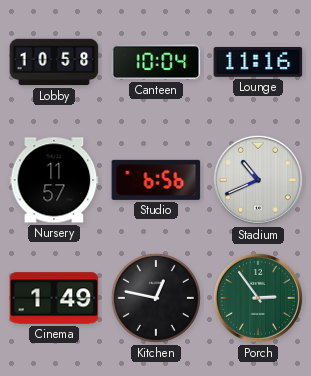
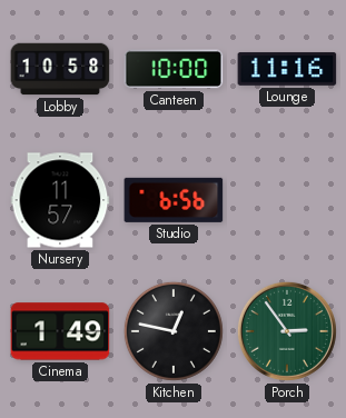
Canteen: 10:04 -> 10:00
Stadium: 10:41 -> none
